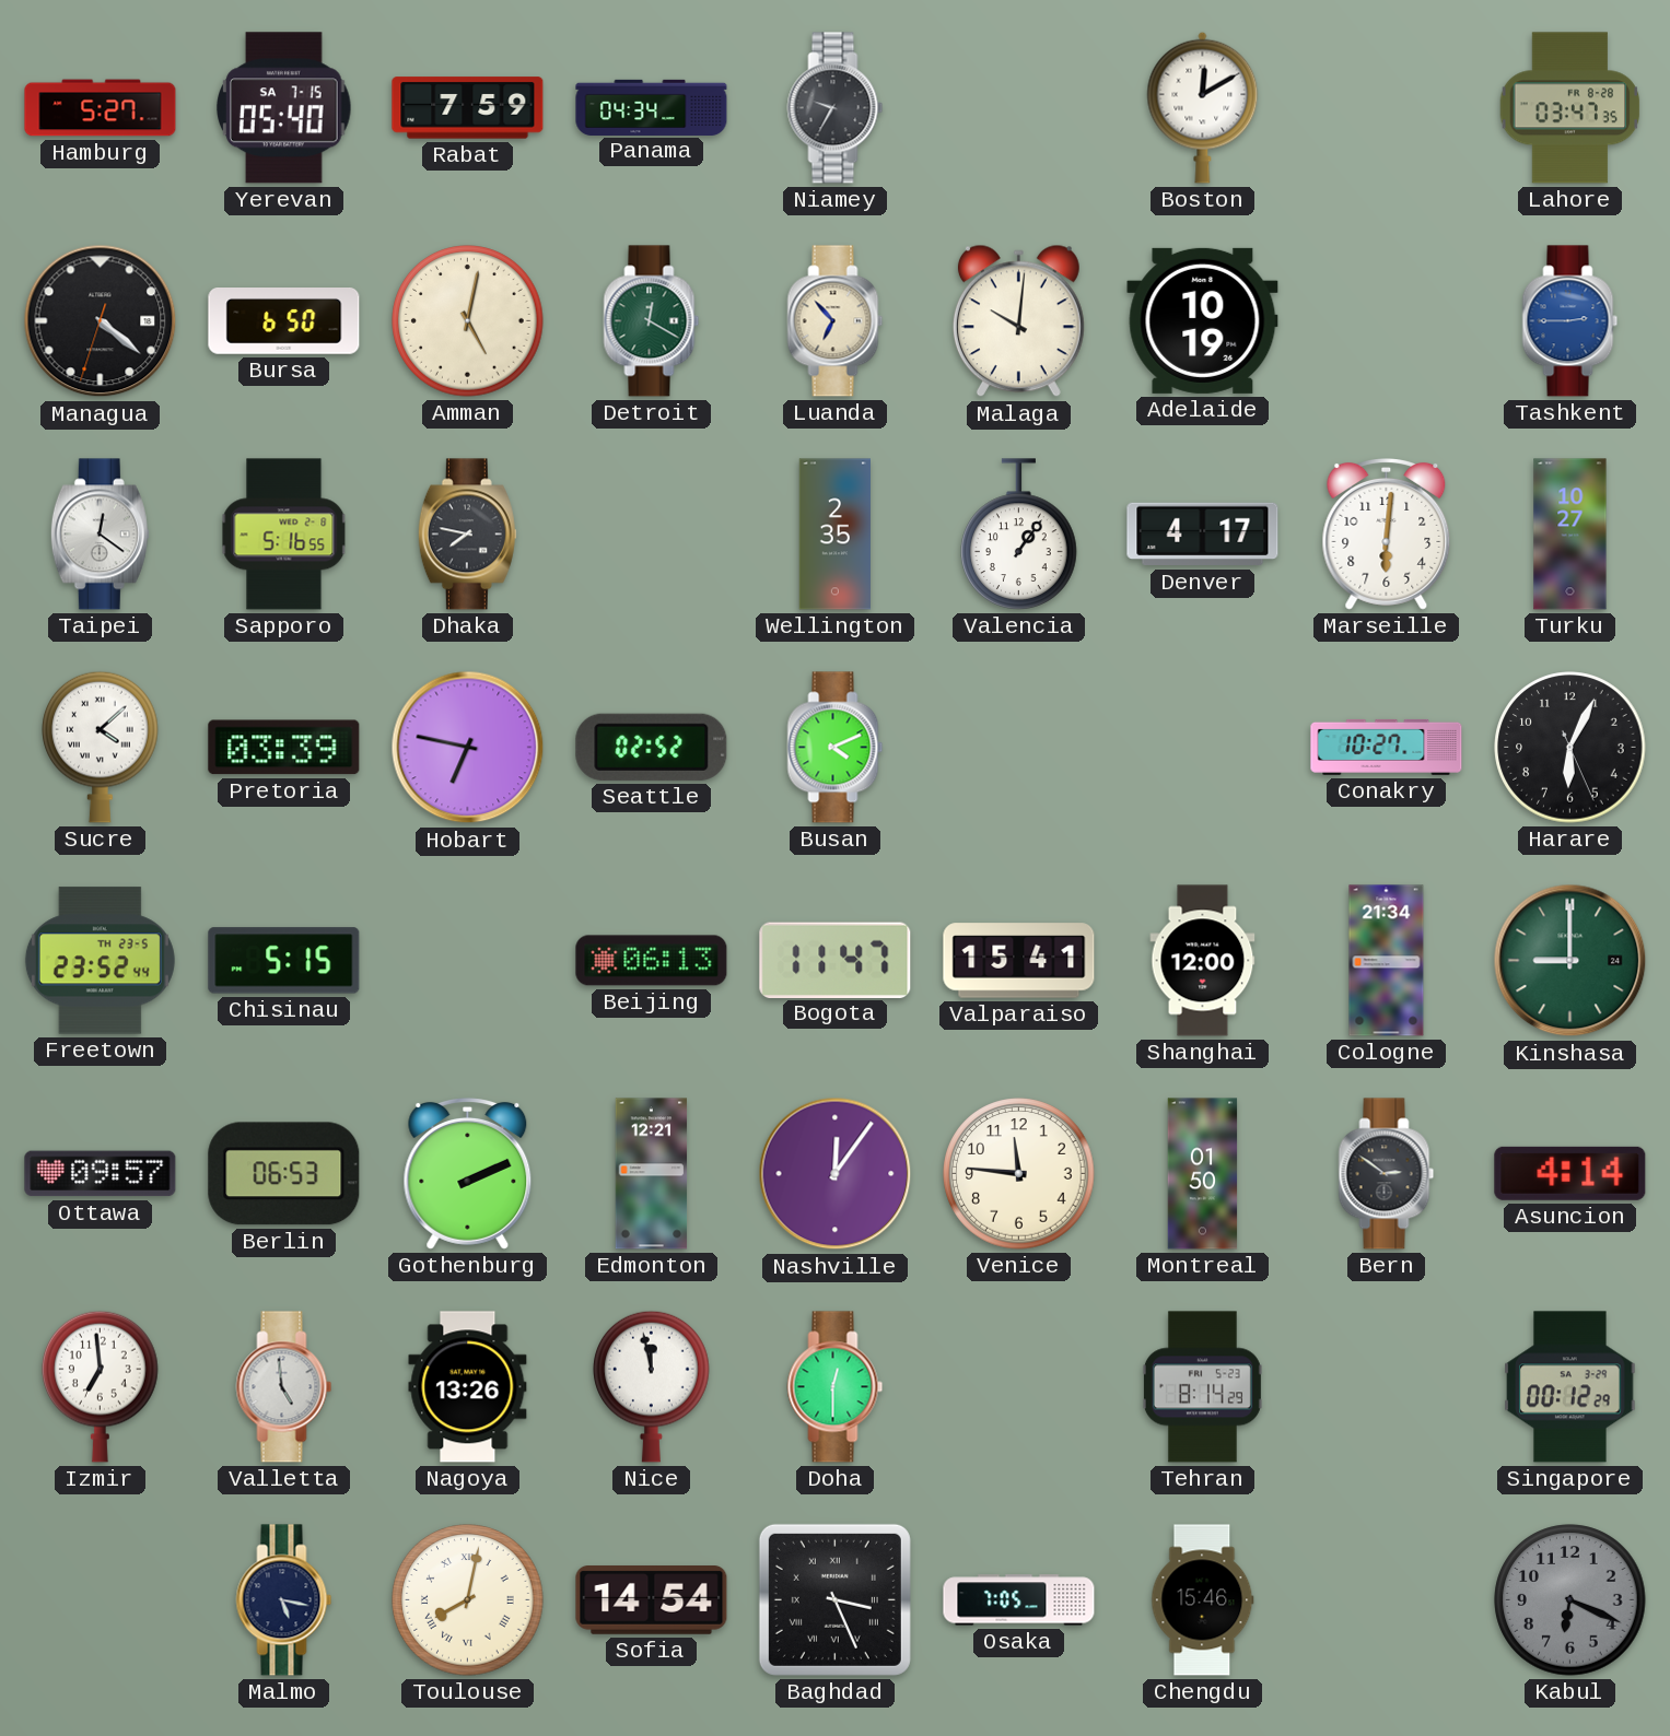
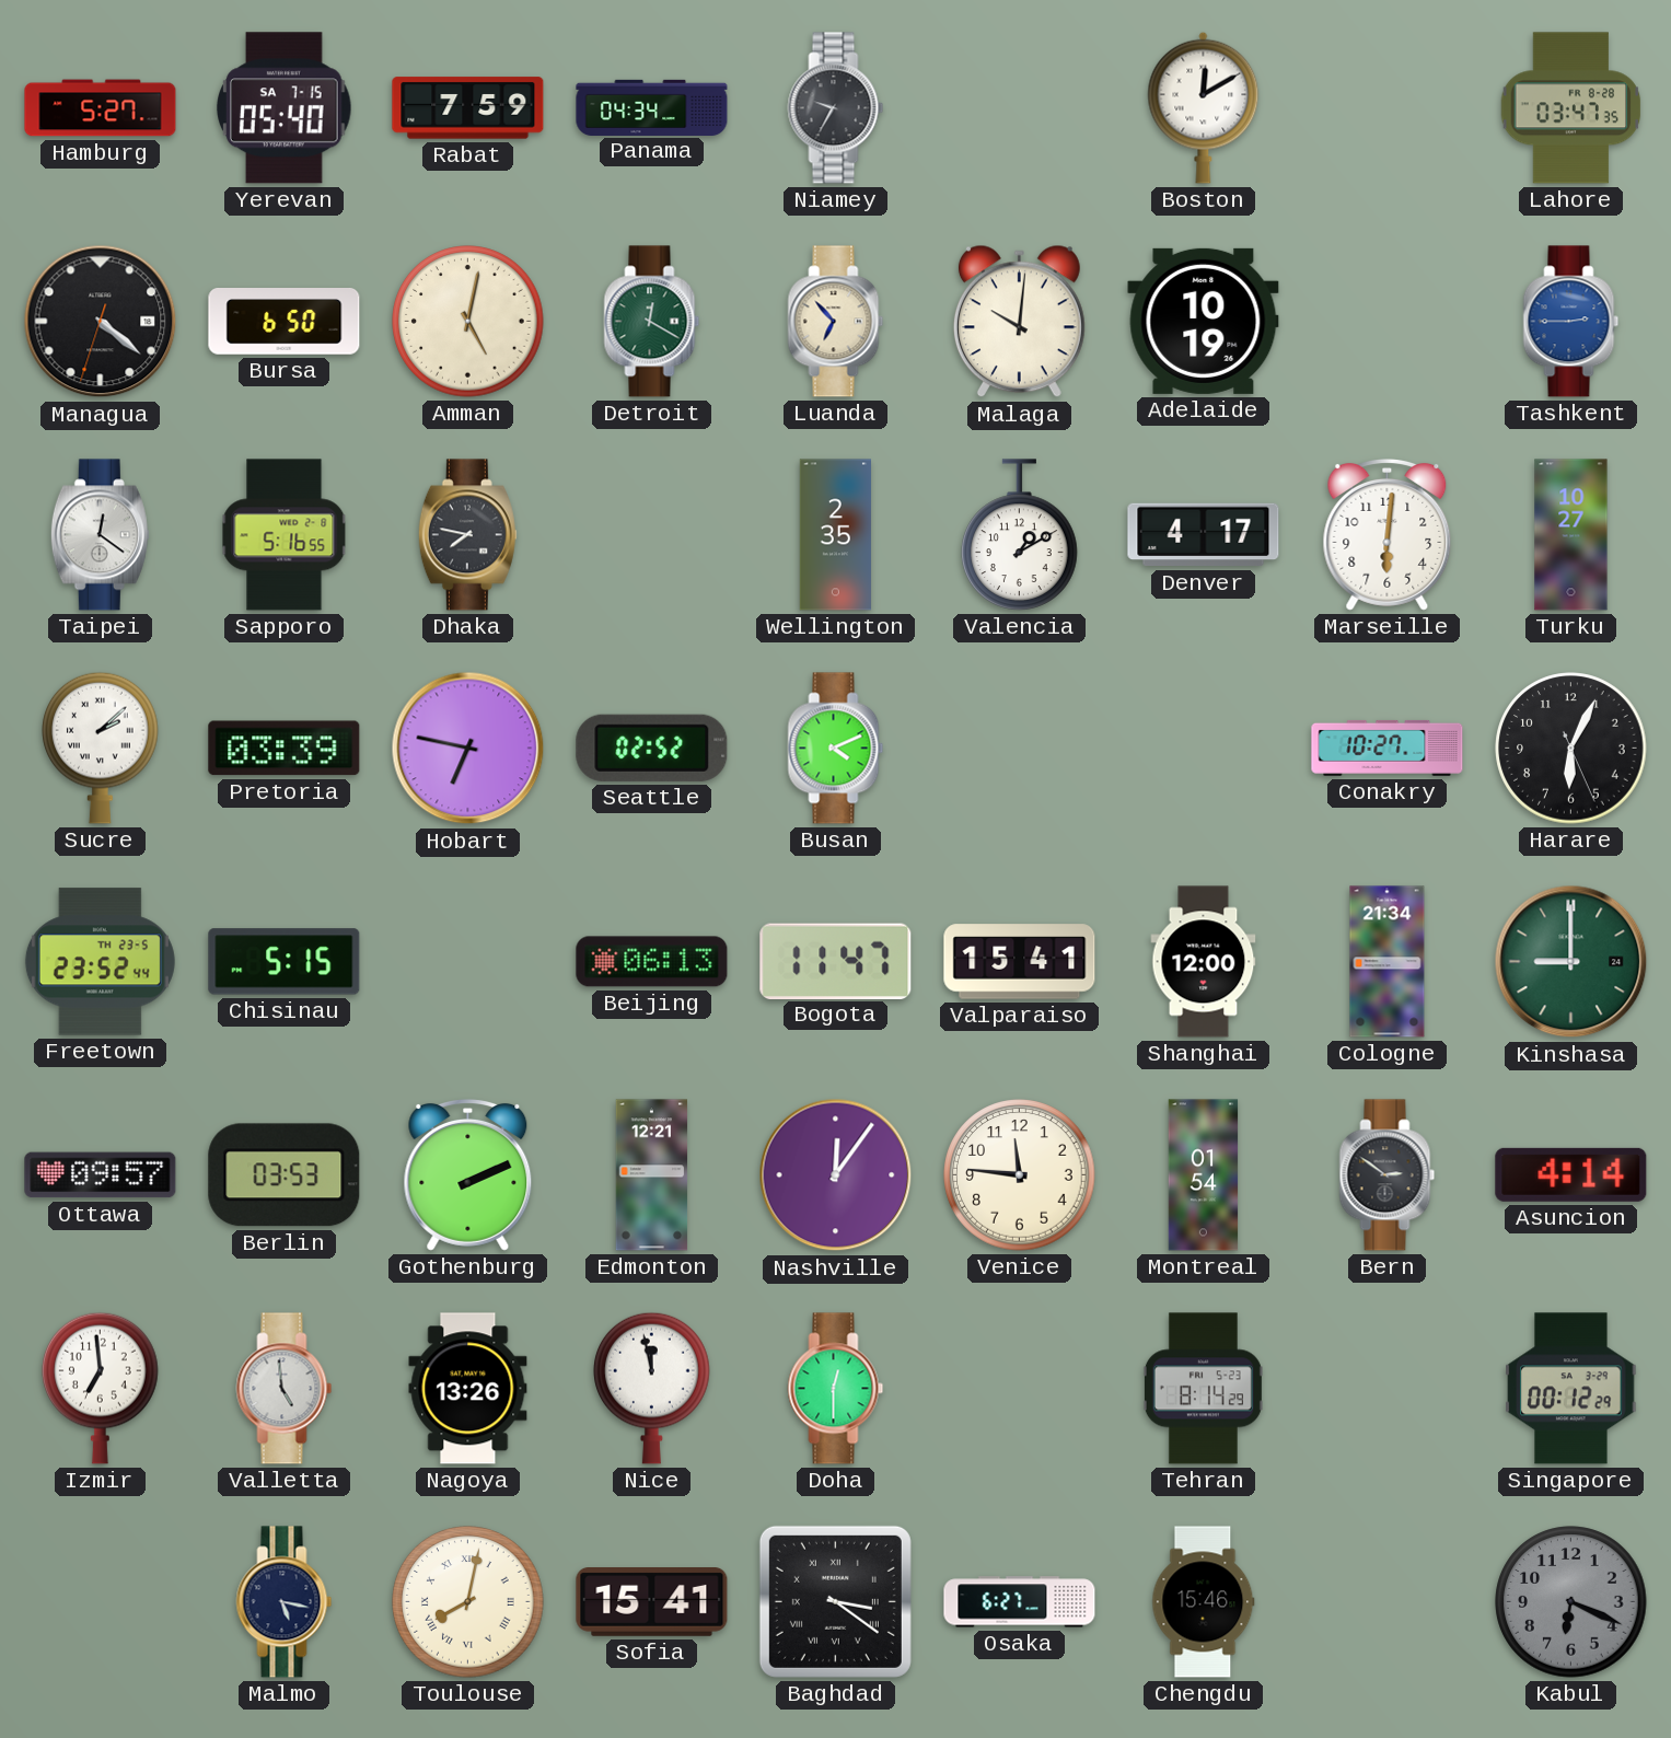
Valencia: 1:06 -> 1:10
Sucre: 4:08 -> 2:08
Berlin: 06:53 -> 03:53
Montreal: 01:50 -> 01:54
Sofia: 14:54 -> 15:41
Baghdad: 3:26 -> 3:21
Osaka: 7:05 -> 6:27
